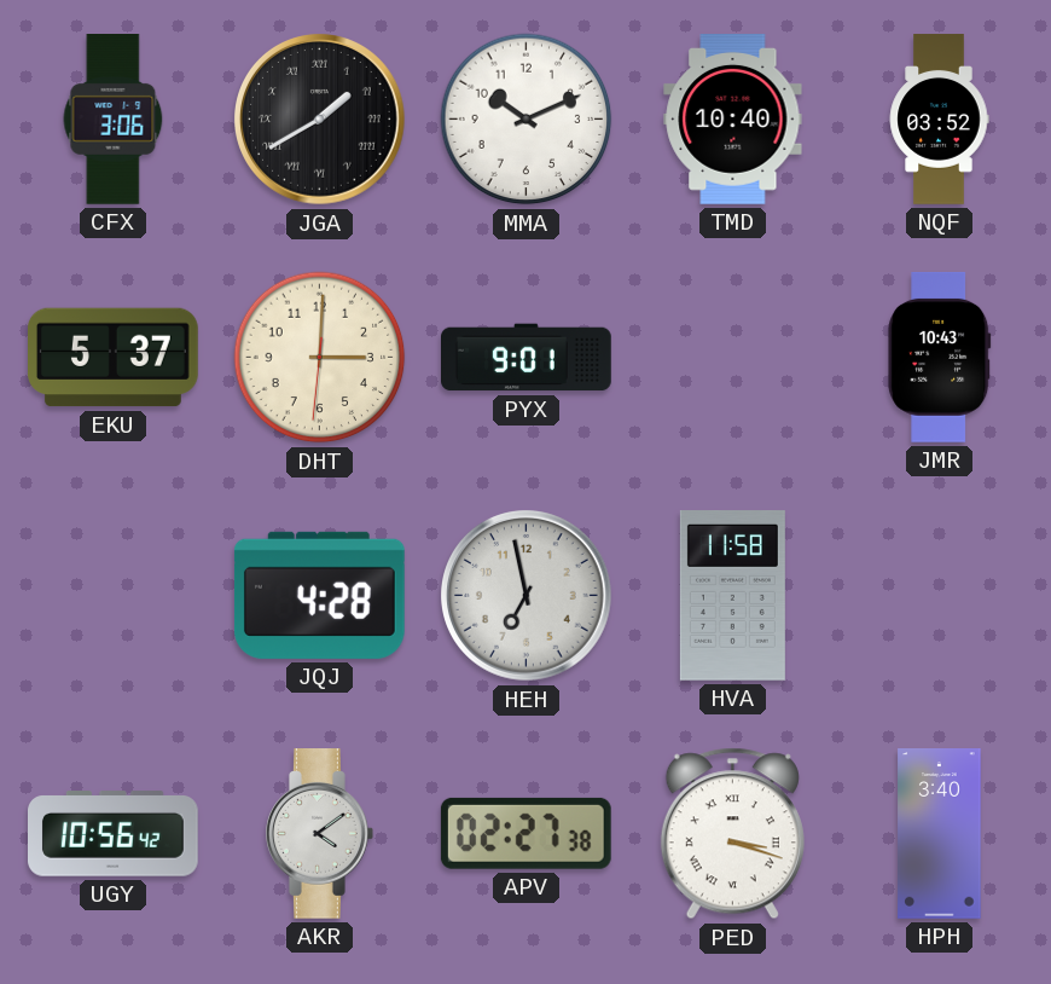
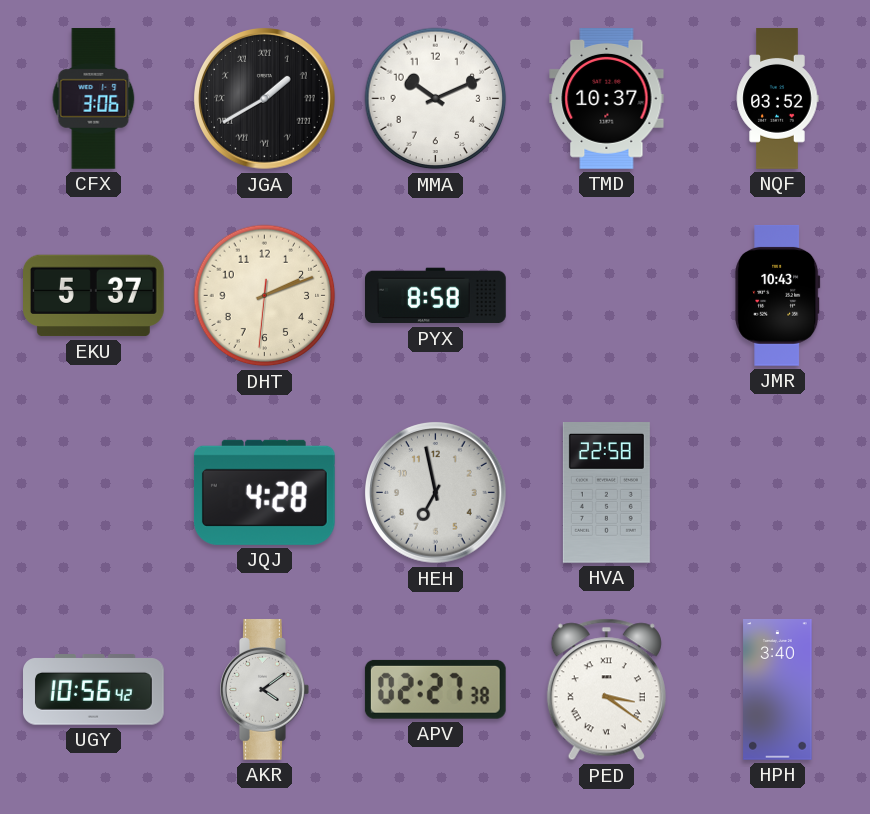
TMD: 10:40 -> 10:37
DHT: 3:00 -> 2:11
PYX: 9:01 -> 8:58
HVA: 11:58 -> 22:58
PED: 3:18 -> 3:21
